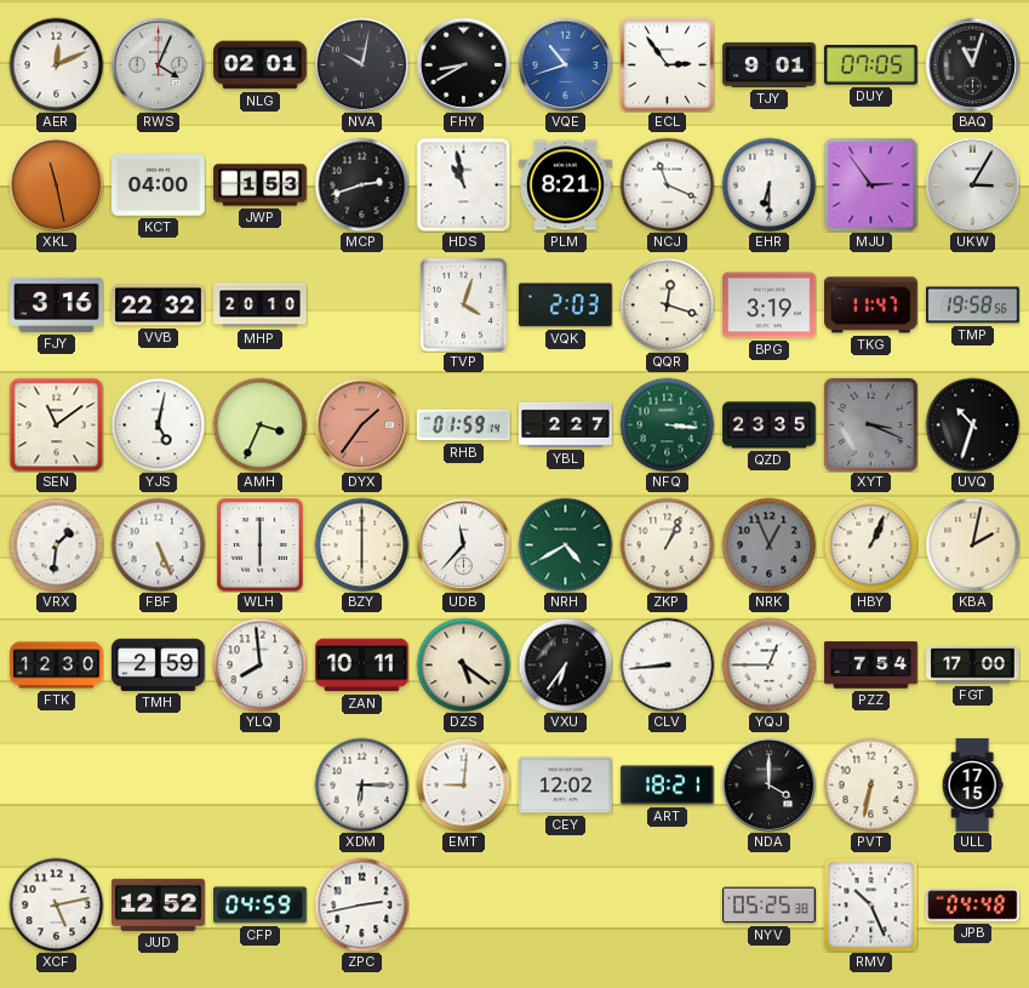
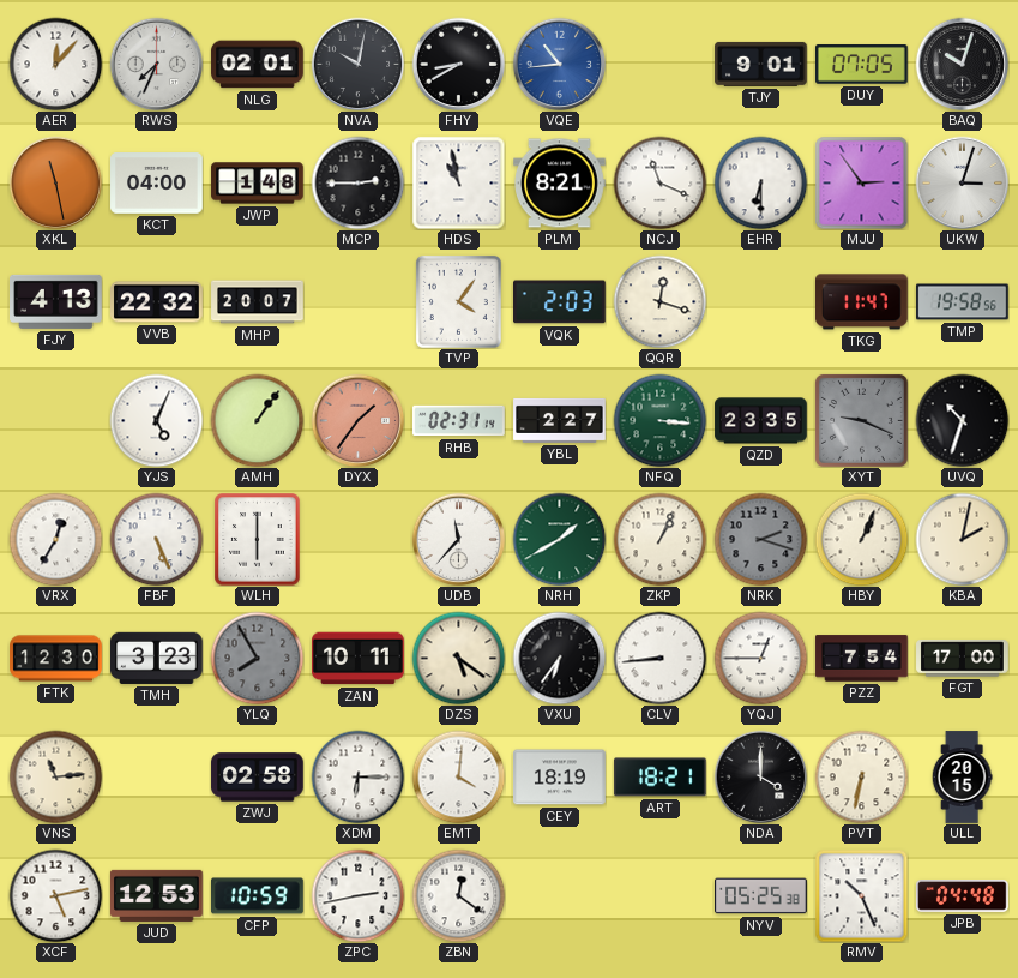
AER: 12:11 -> 12:07
RWS: 4:04 -> 7:34
VQE: 10:42 -> 10:44
ECL: 2:54 -> none
BAQ: 11:03 -> 10:03
JWP: 1:53 -> 1:48
MCP: 2:42 -> 2:45
UKW: 3:05 -> 3:03
FJY: 3:16 -> 4:13
MHP: 20:10 -> 20:07
TVP: 4:03 -> 4:06
BPG: 3:19 -> none
SEN: 11:09 -> none
YJS: 5:02 -> 5:04
AMH: 3:34 -> 1:06
RHB: 01:59 -> 02:31
XYT: 3:19 -> 9:19
VRX: 1:31 -> 12:35
BZY: 6:00 -> none
NRH: 4:40 -> 1:40
NRK: 12:56 -> 2:18
TMH: 2:59 -> 3:23
YLQ: 7:59 -> 7:55
YLQ dial: white -> grey
VNS: none -> 11:14
ZWJ: none -> 02:58
EMT: 9:01 -> 4:01
CEY: 12:02 -> 18:19
ULL: 17:15 -> 20:15
JUD: 12:52 -> 12:53
CFP: 04:59 -> 10:59
ZBN: none -> 12:21
